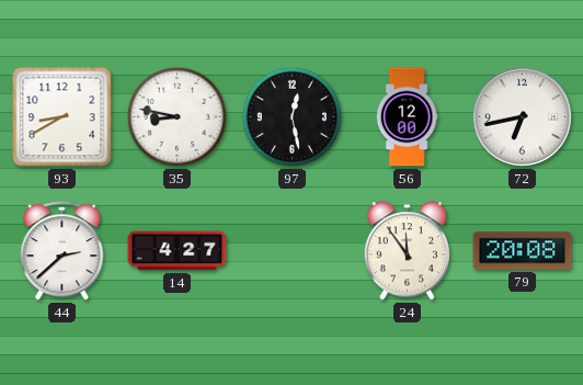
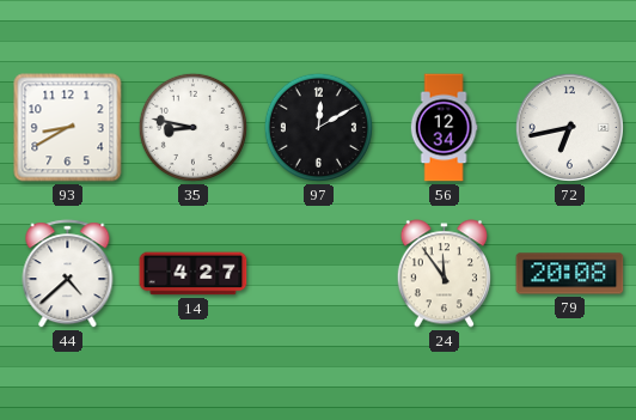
97: 12:28 -> 12:10
56: 12:00 -> 12:34
44: 2:38 -> 4:38
